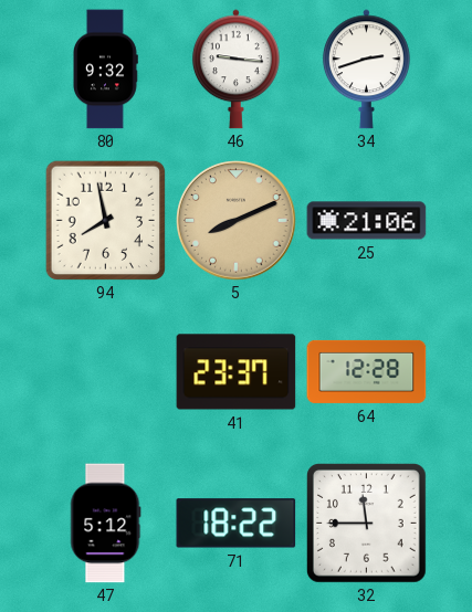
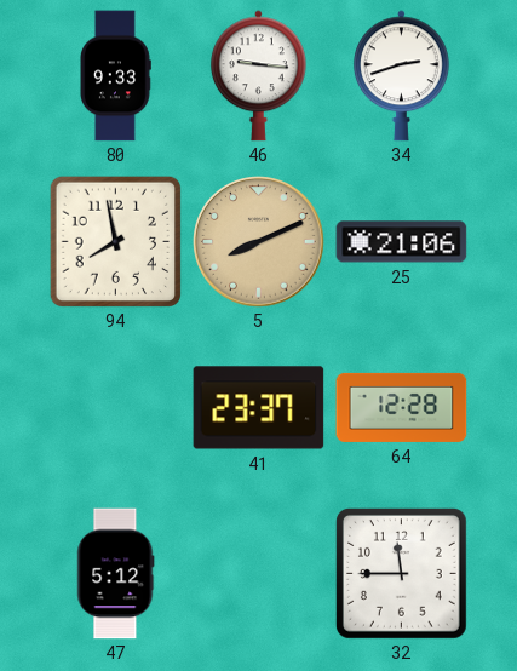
80: 9:32 -> 9:33
71: 18:22 -> none
